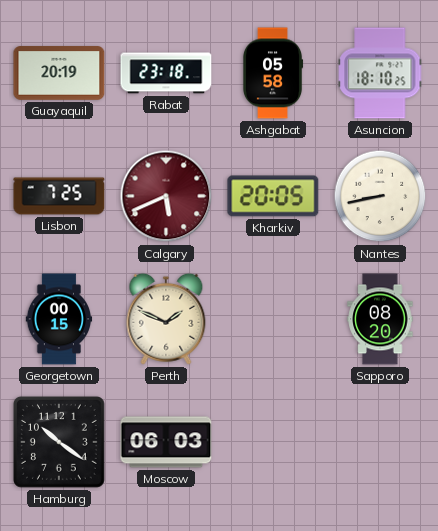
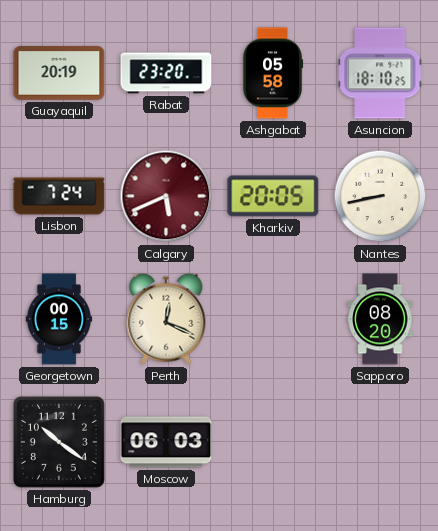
Rabat: 23:18 -> 23:20
Lisbon: 7:25 -> 7:24
Perth: 1:49 -> 12:19
